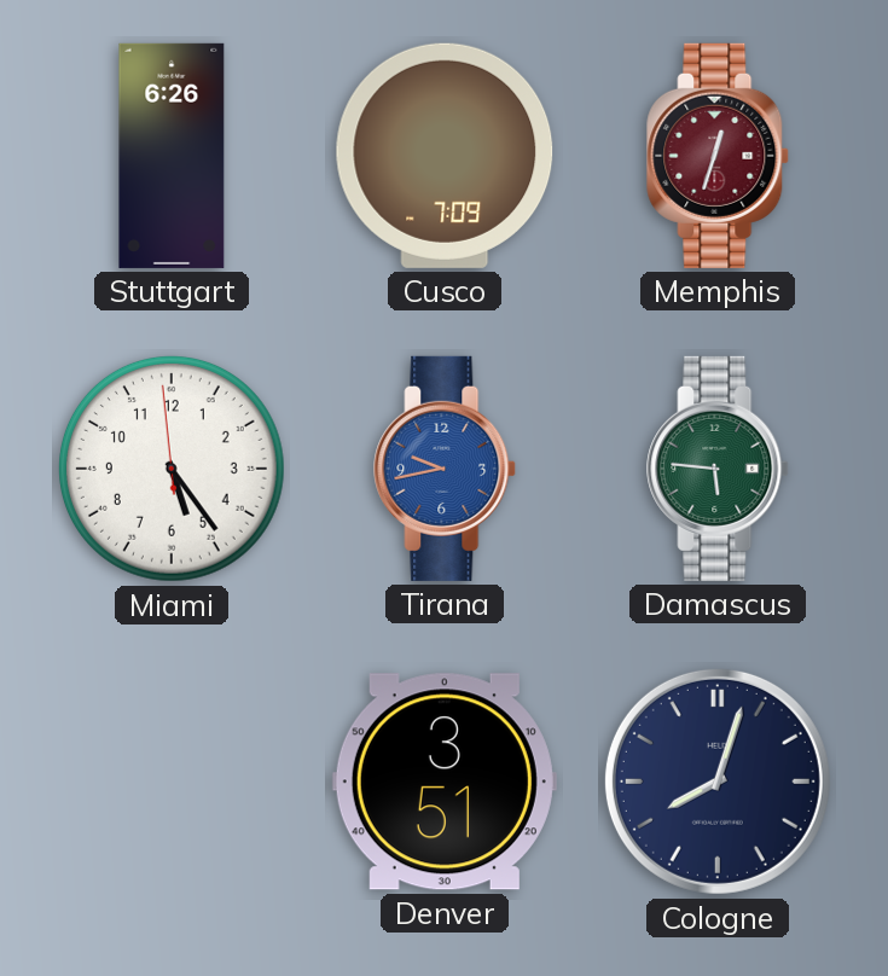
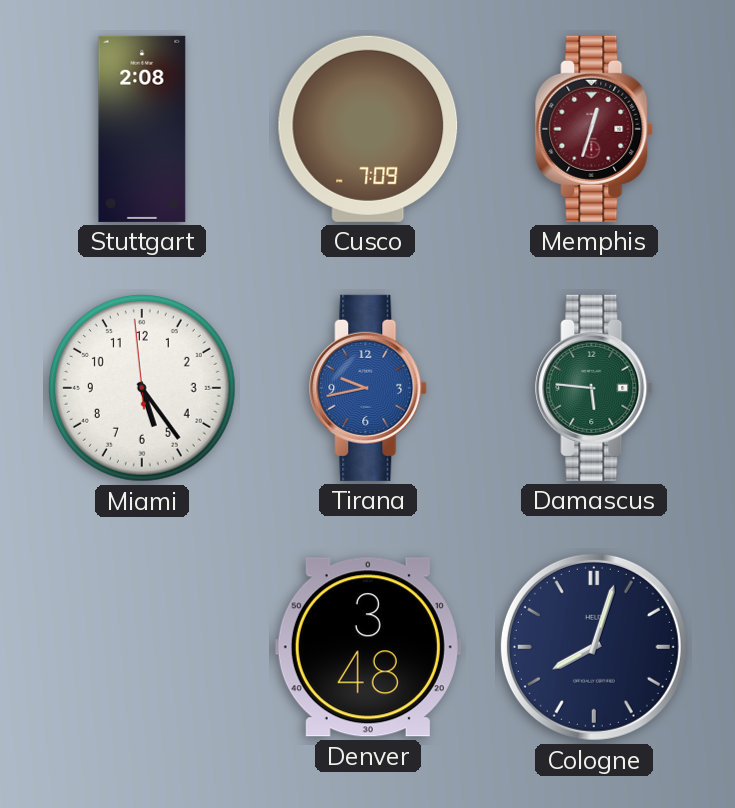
Stuttgart: 6:26 -> 2:08
Denver: 3:51 -> 3:48
